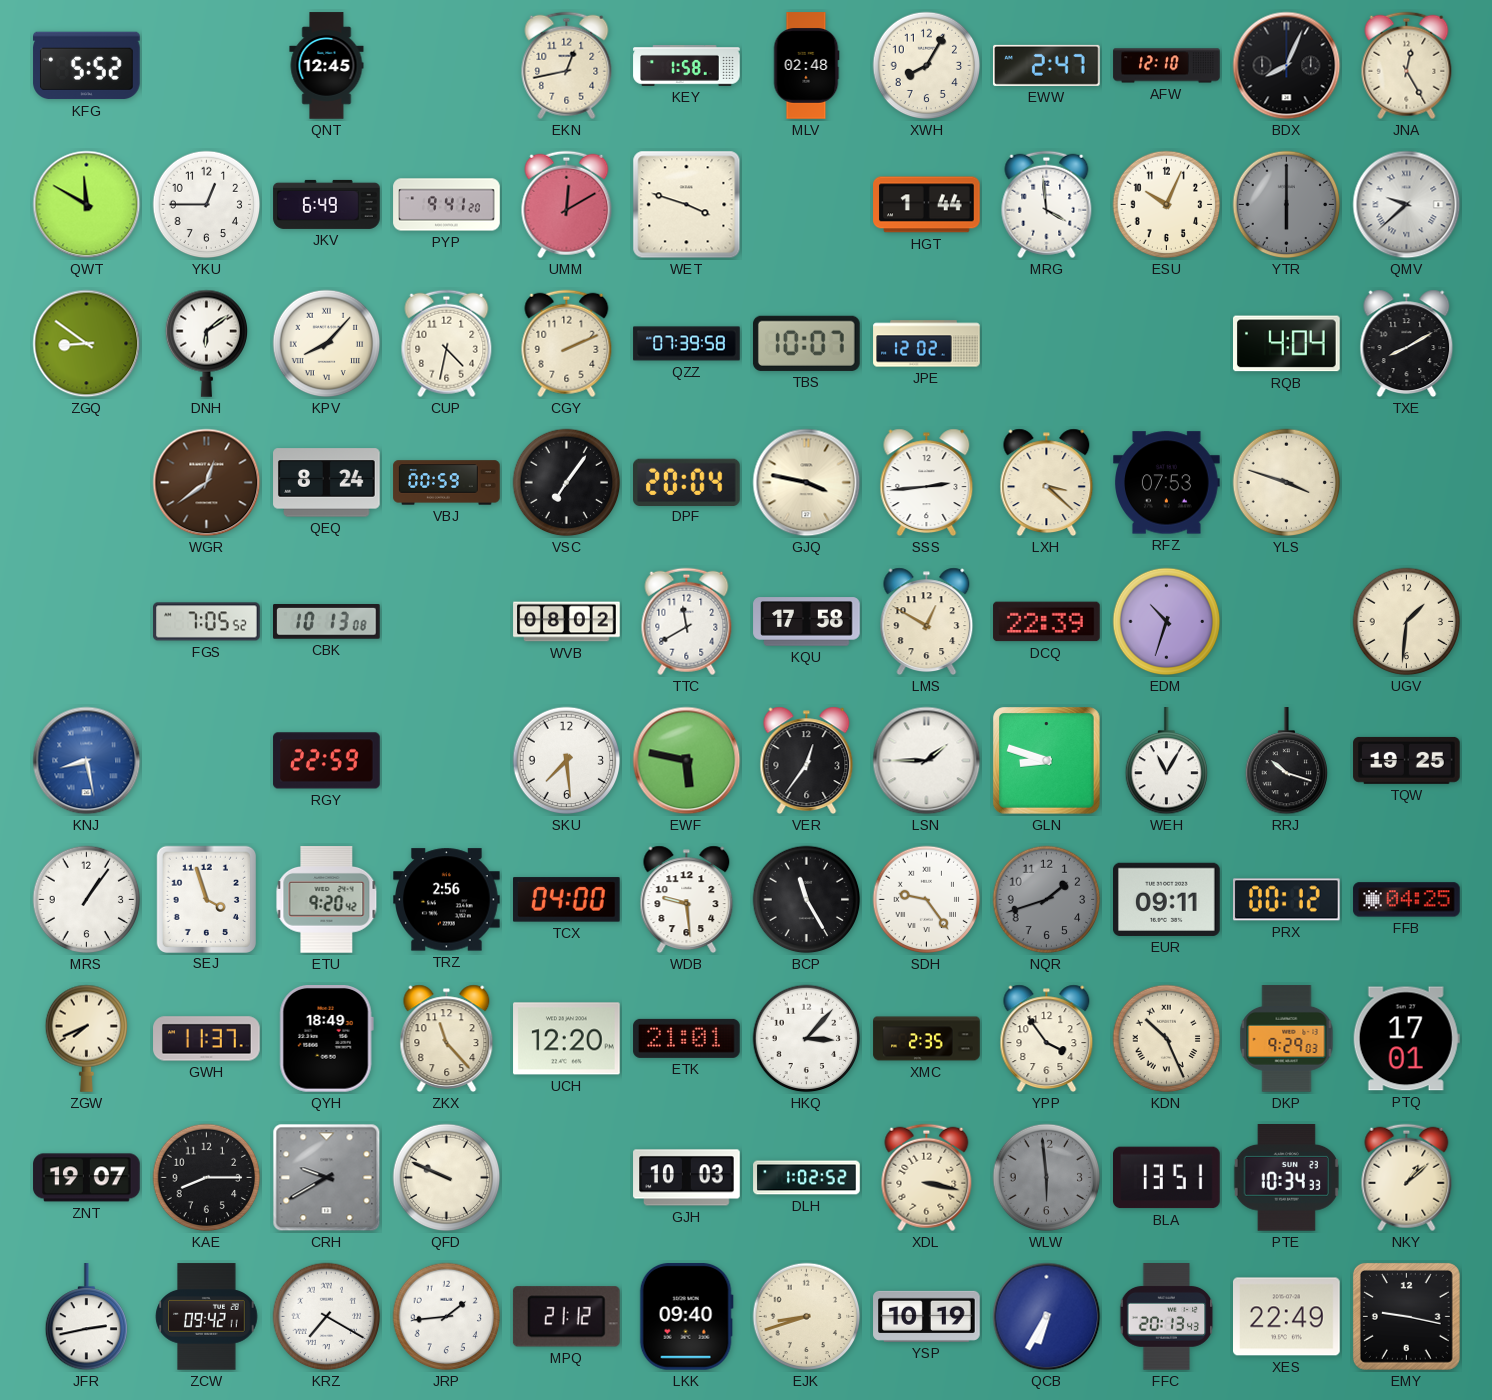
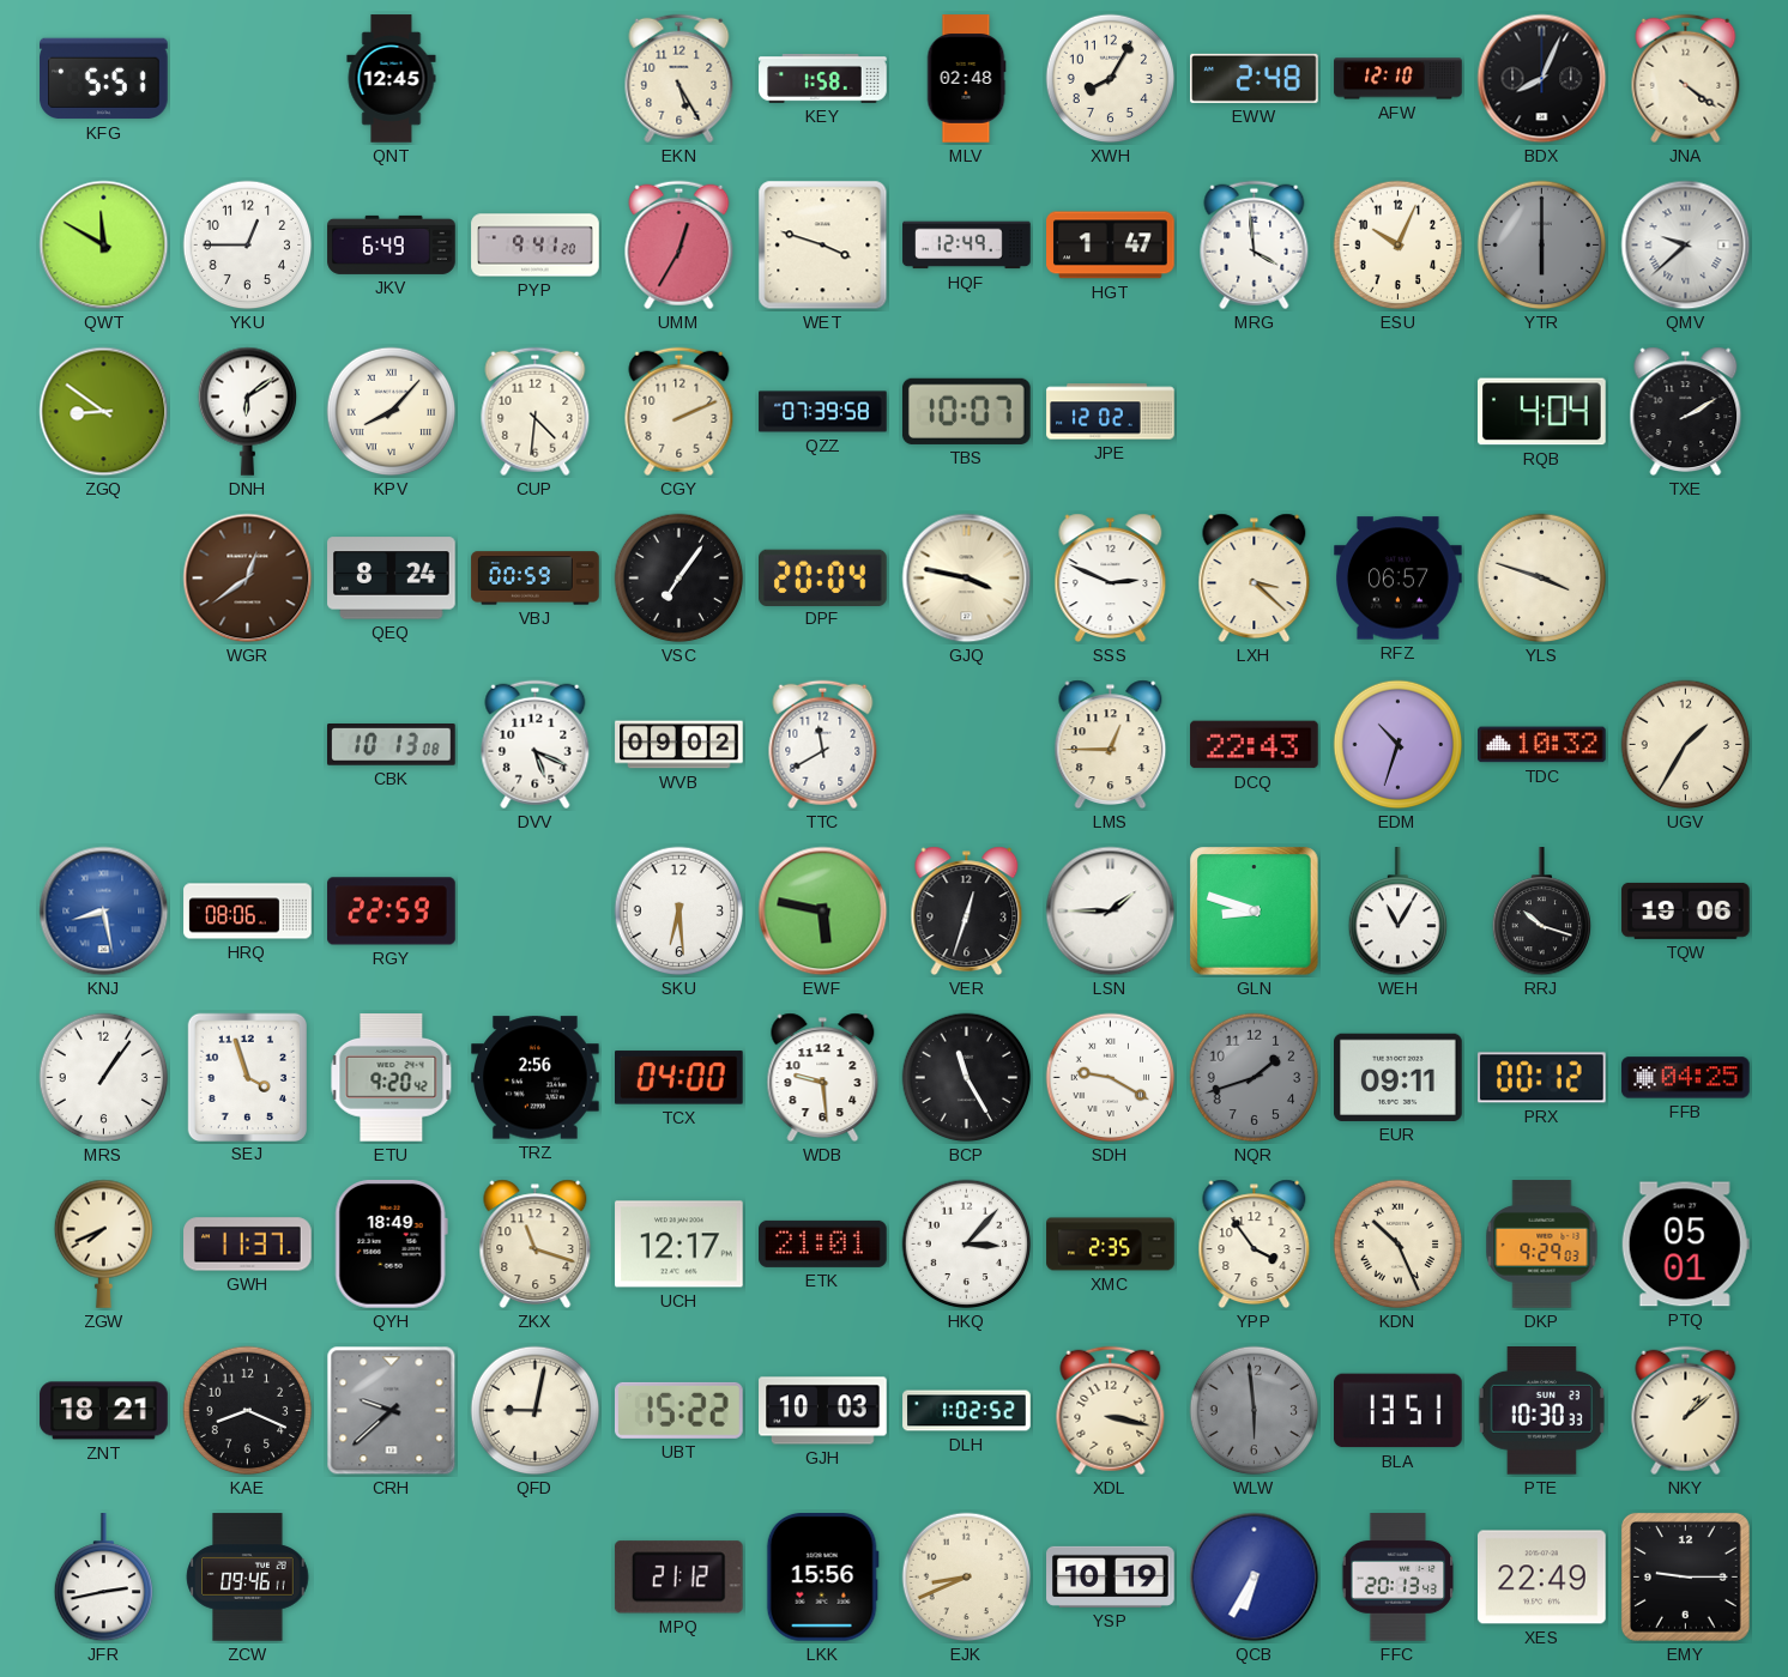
KFG: 5:52 -> 5:51
EKN: 12:43 -> 5:25
EWW: 2:47 -> 2:48
JNA: 12:25 -> 4:21
UMM: 12:10 -> 12:35
HQF: none -> 12:49
HGT: 1:44 -> 1:47
CUP: 4:32 -> 4:31
TXE: 8:10 -> 2:10
SSS: 2:44 -> 2:49
RFZ: 07:53 -> 06:57
FGS: 7:05 -> none
DVV: none -> 5:19
WVB: 08:02 -> 09:02
KQU: 17:58 -> none
LMS: 12:50 -> 12:45
DCQ: 22:39 -> 22:43
TDC: none -> 10:32
UGV: 1:31 -> 1:35
HRQ: none -> 08:06
SKU: 7:29 -> 6:29
VER: 12:36 -> 12:33
TQW: 19:25 -> 19:06
SDH: 9:24 -> 9:20
ZKX: 11:23 -> 11:18
UCH: 12:20 -> 12:17
PTQ: 17:01 -> 05:01
ZNT: 19:07 -> 18:21
KAE: 8:15 -> 8:19
CRH: 9:40 -> 9:38
QFD: 9:49 -> 9:02
UBT: none -> 15:22
PTE: 10:34 -> 10:30
ZCW: 09:42 -> 09:46
KRZ: 7:20 -> none
JRP: 1:44 -> none
LKK: 09:40 -> 15:56
EJK: 8:42 -> 8:41
EMY: 9:17 -> 9:15
